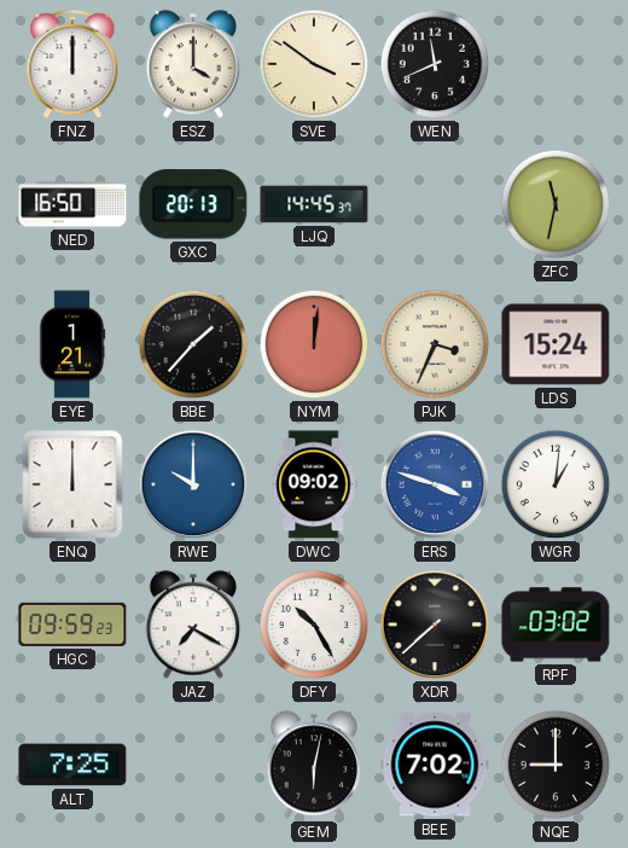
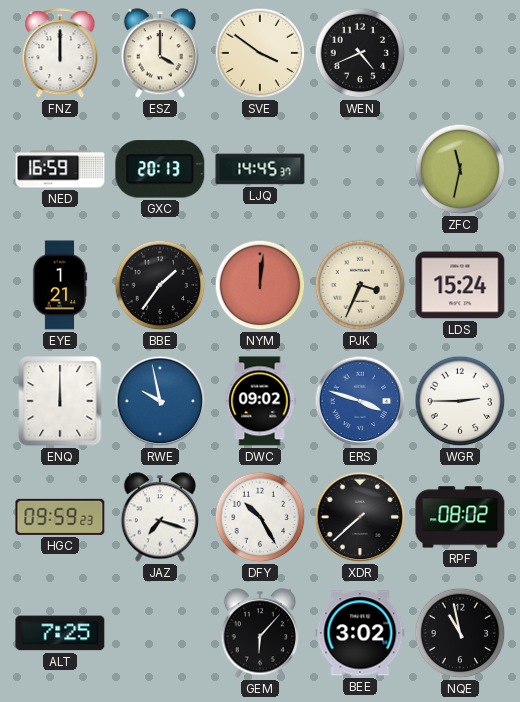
WEN: 11:41 -> 4:41
NED: 16:50 -> 16:59
BBE: 1:37 -> 1:36
RWE: 10:00 -> 9:58
WGR: 1:01 -> 2:45
JAZ: 7:20 -> 7:18
RPF: 03:02 -> 08:02
GEM: 6:02 -> 6:07
BEE: 7:02 -> 3:02
NQE: 9:00 -> 10:58
